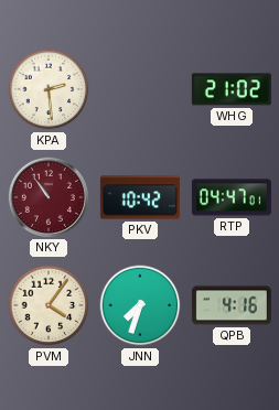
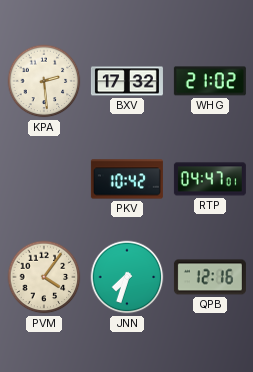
BXV: none -> 17:32
NKY: 10:54 -> none
QPB: 4:16 -> 12:16
